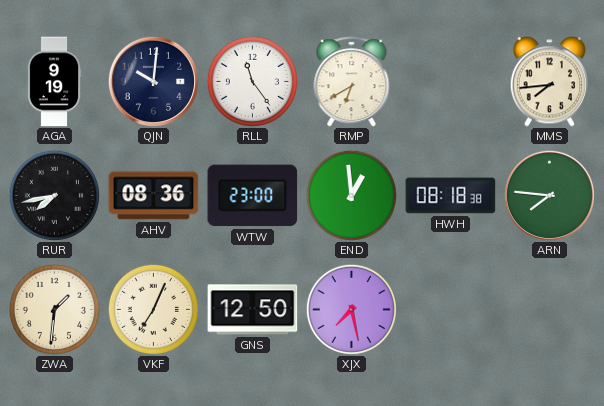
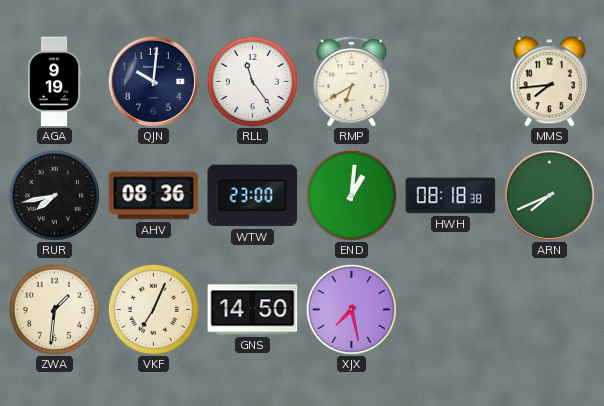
END: 12:59 -> 1:01
ARN: 7:46 -> 7:41
GNS: 12:50 -> 14:50
